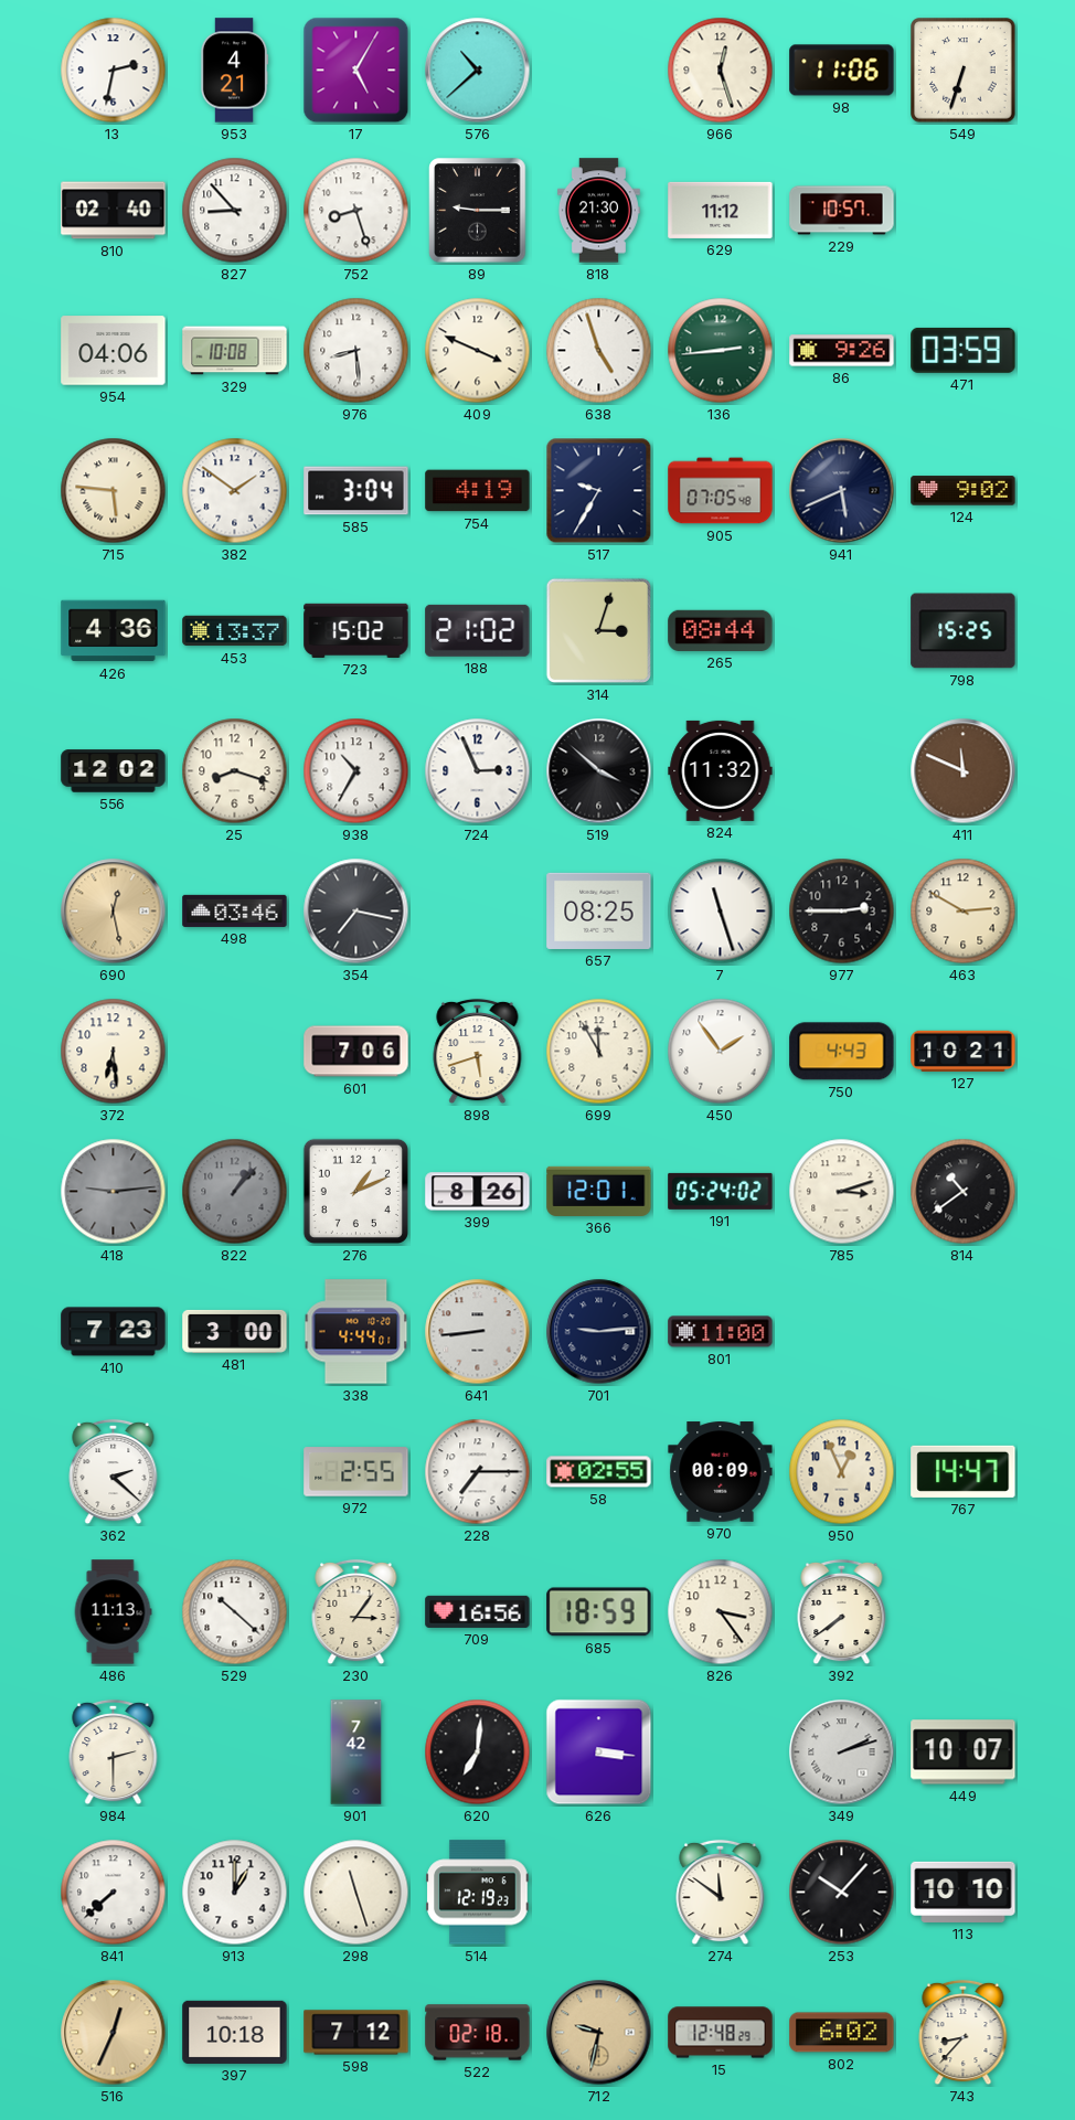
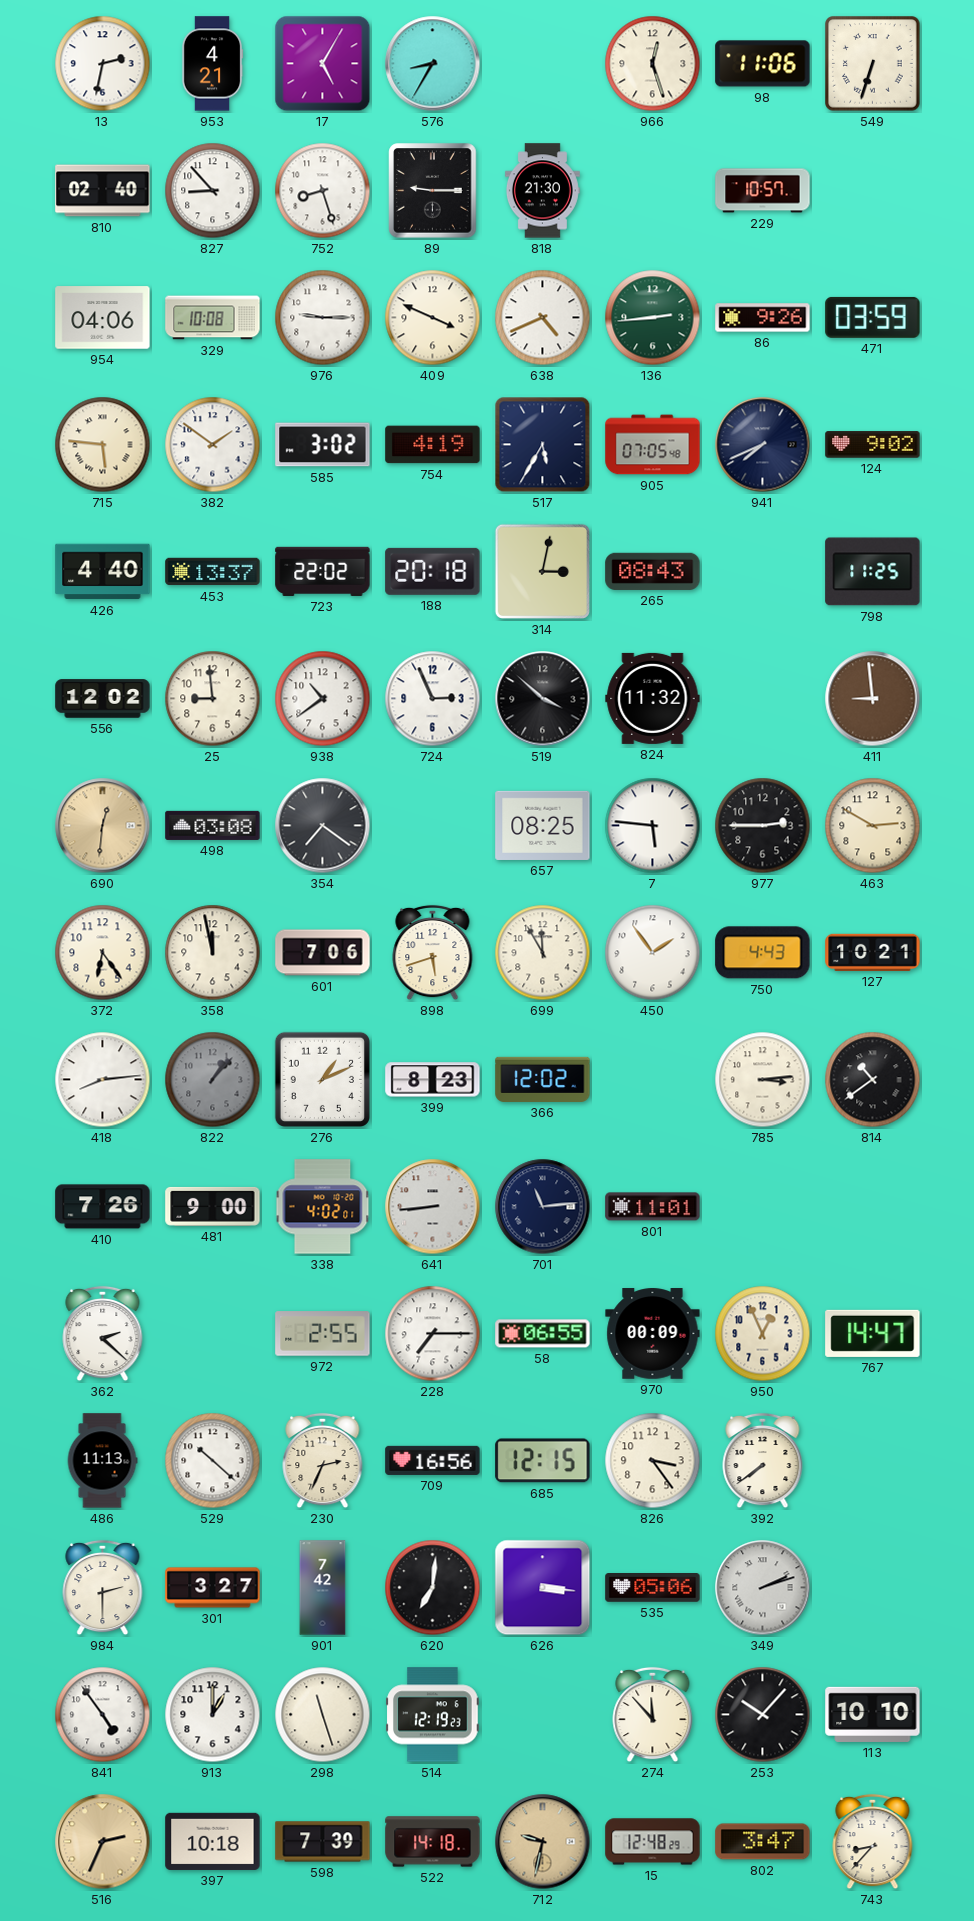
576: 10:38 -> 8:35
629: 11:12 -> none
976: 8:29 -> 9:15
638: 4:57 -> 4:41
585: 3:04 -> 3:02
517: 9:35 -> 5:35
941: 5:41 -> 7:41
426: 4:36 -> 4:40
723: 15:02 -> 22:02
188: 21:02 -> 20:18
314: 3:03 -> 3:02
265: 08:44 -> 08:43
798: 15:25 -> 11:25
25: 8:18 -> 8:59
938: 10:35 -> 10:39
411: 11:49 -> 8:59
690: 12:28 -> 12:31
498: 03:46 -> 03:08
354: 7:17 -> 7:21
7: 11:27 -> 5:46
372: 6:29 -> 6:24
358: none -> 11:58
418: 9:14 -> 8:14
418 dial: grey -> white
399: 8:26 -> 8:23
366: 12:01 -> 12:02
191: 05:24 -> none
785: 3:12 -> 3:14
410: 7:23 -> 7:26
481: 3:00 -> 9:00
338: 4:44 -> 4:02
701: 9:14 -> 11:14
801: 11:00 -> 11:01
58: 02:55 -> 06:55
230: 3:06 -> 2:34
685: 18:59 -> 12:15
301: none -> 3:27
535: none -> 05:06
449: 10:07 -> none
841: 7:38 -> 4:54
274: 11:51 -> 11:53
516: 12:34 -> 2:34
598: 7:12 -> 7:39
522: 02:18 -> 14:18
802: 6:02 -> 3:47
